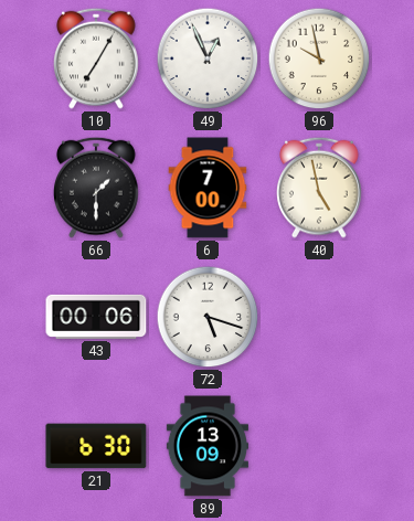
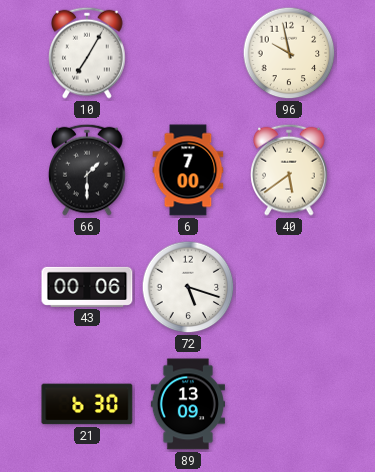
49: 12:56 -> none
40: 4:58 -> 5:39
